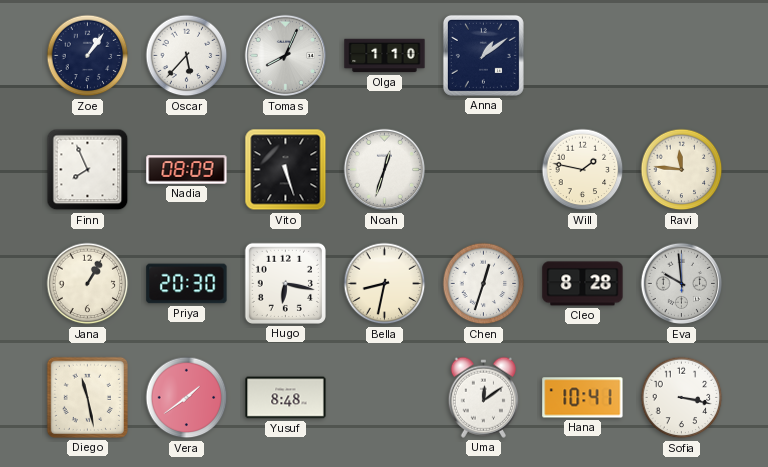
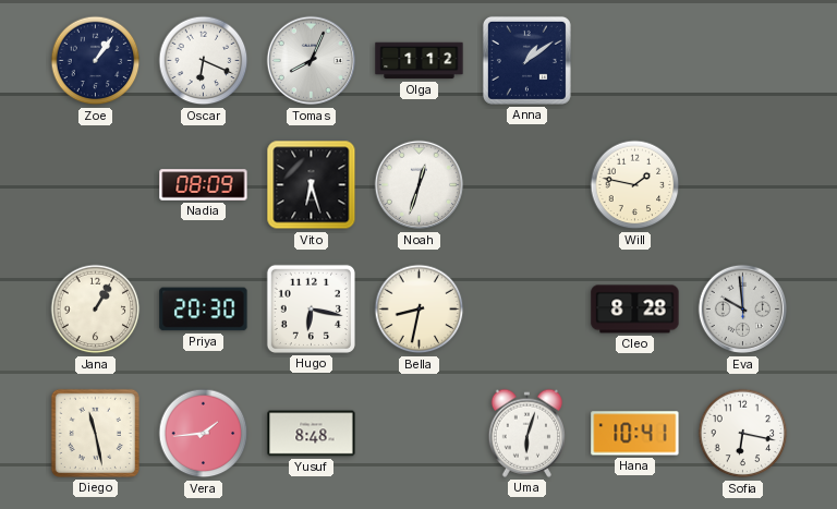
Oscar: 5:37 -> 6:19
Olga: 1:10 -> 1:12
Finn: 7:56 -> none
Vito: 5:27 -> 6:27
Ravi: 11:46 -> none
Chen: 12:33 -> none
Vera: 1:39 -> 1:44
Uma: 12:09 -> 6:03
Sofia: 3:17 -> 6:17
